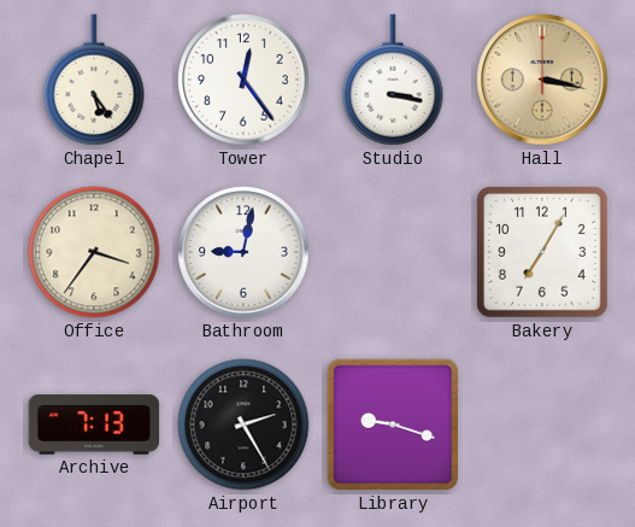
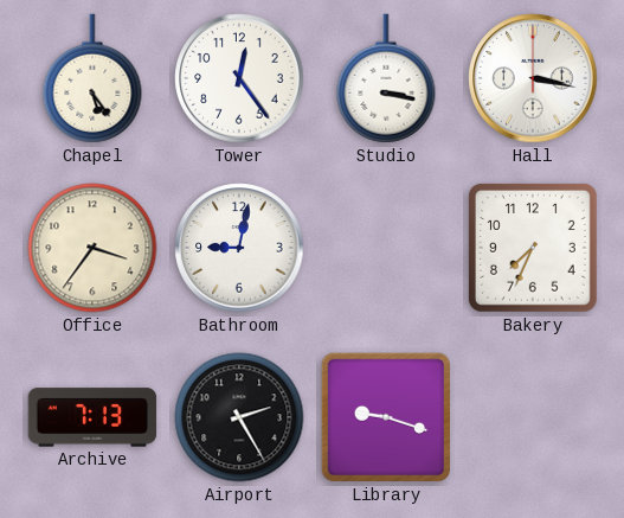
Hall dial: champagne -> white
Bakery: 7:05 -> 7:34
